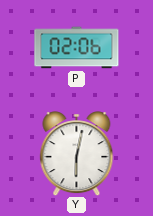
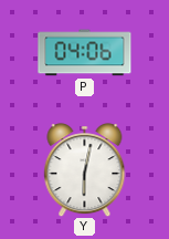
P: 02:06 -> 04:06
